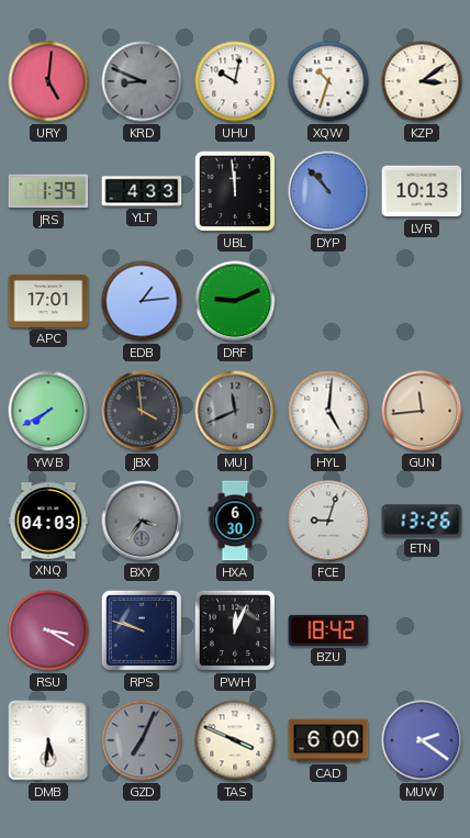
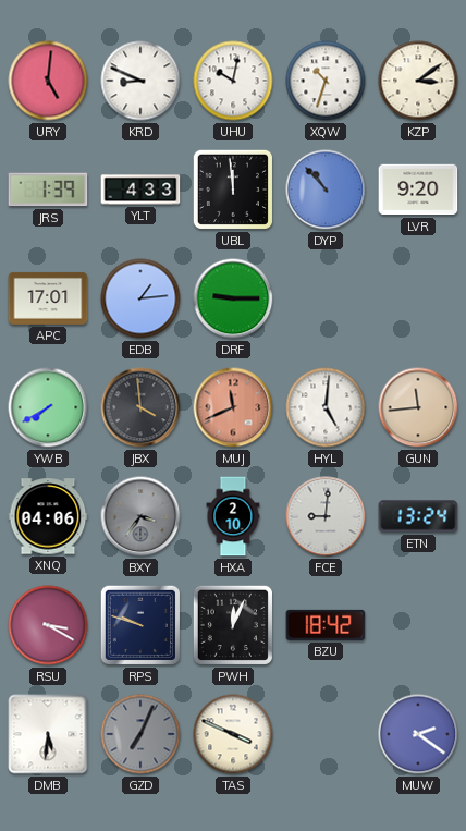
KRD dial: grey -> white
LVR: 10:13 -> 9:20
DRF: 9:11 -> 9:15
MUJ dial: grey -> salmon
XNQ: 04:03 -> 04:06
HXA: 6:30 -> 2:10
FCE: 9:03 -> 9:01
ETN: 13:26 -> 13:24
CAD: 6:00 -> none
